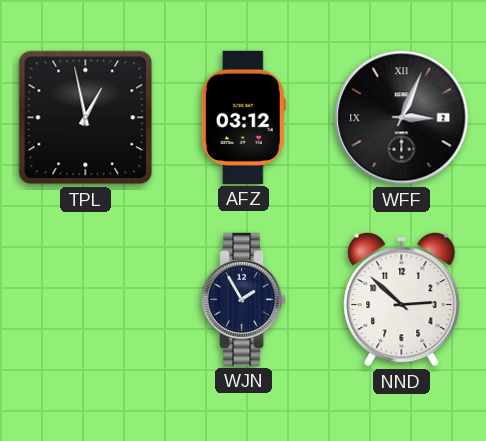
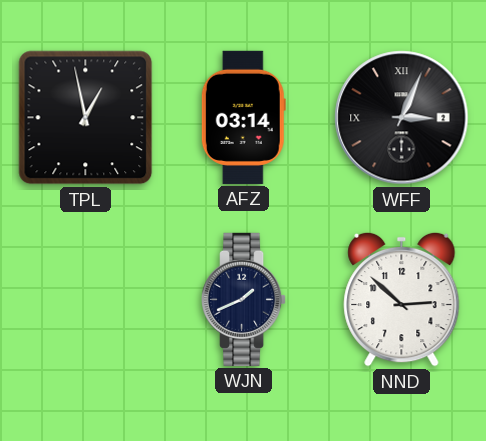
AFZ: 03:12 -> 03:14
WJN: 1:55 -> 1:41
